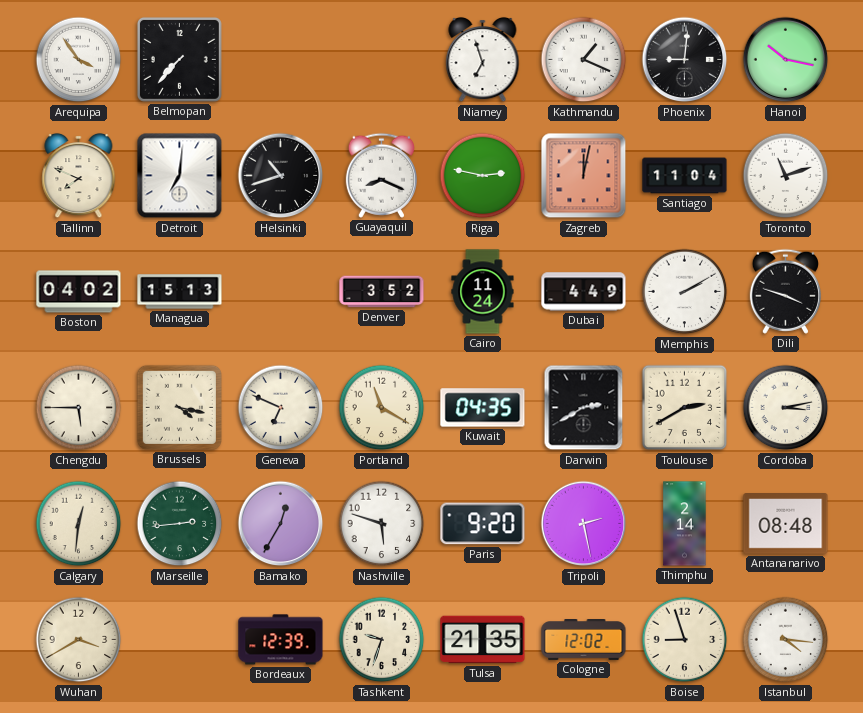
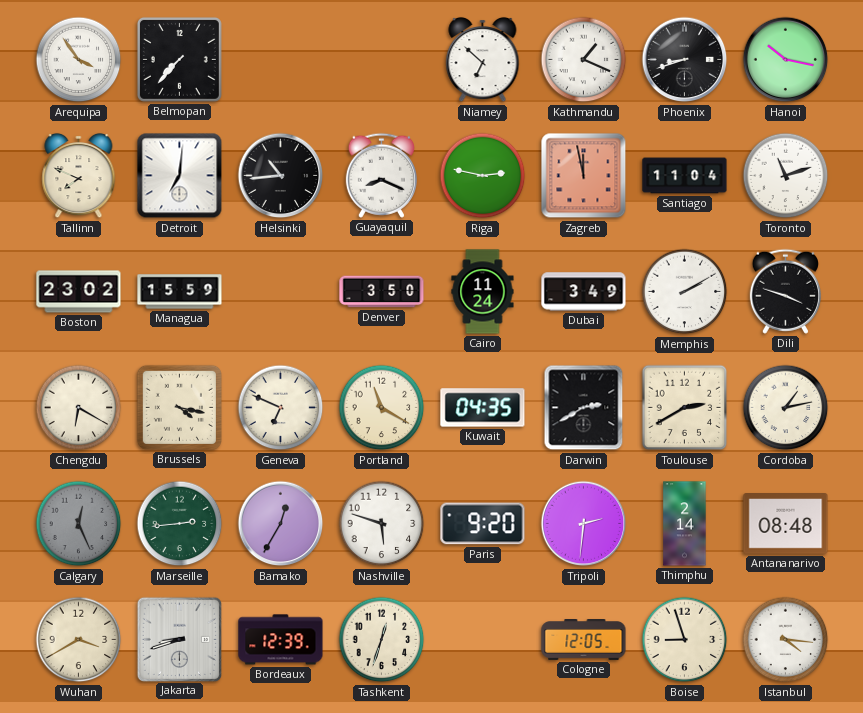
Niamey: 6:57 -> 6:52
Phoenix: 9:01 -> 8:42
Helsinki: 10:42 -> 10:44
Zagreb: 12:02 -> 11:58
Boston: 04:02 -> 23:02
Managua: 15:13 -> 15:59
Denver: 3:52 -> 3:50
Dubai: 4:49 -> 3:49
Chengdu: 5:45 -> 6:20
Cordoba: 3:13 -> 1:13
Calgary: 12:31 -> 12:26
Calgary dial: cream -> grey
Tripoli: 2:28 -> 2:31
Jakarta: none -> 8:42
Tashkent: 9:33 -> 12:33
Tulsa: 21:35 -> none
Cologne: 12:02 -> 12:05
